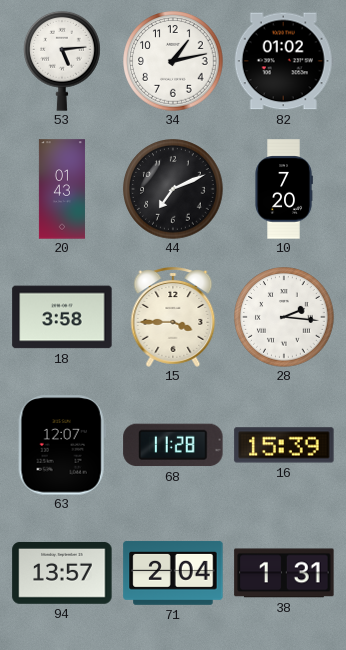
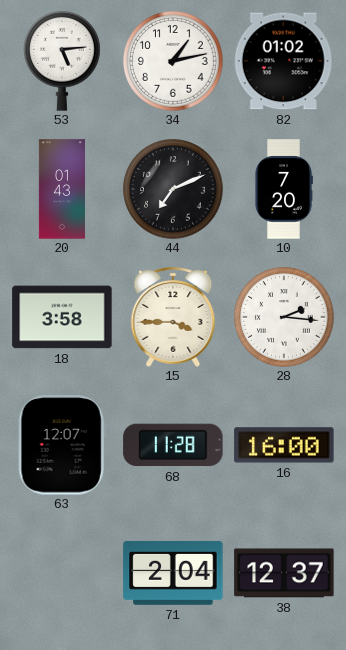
16: 15:39 -> 16:00
94: 13:57 -> none
38: 1:31 -> 12:37
